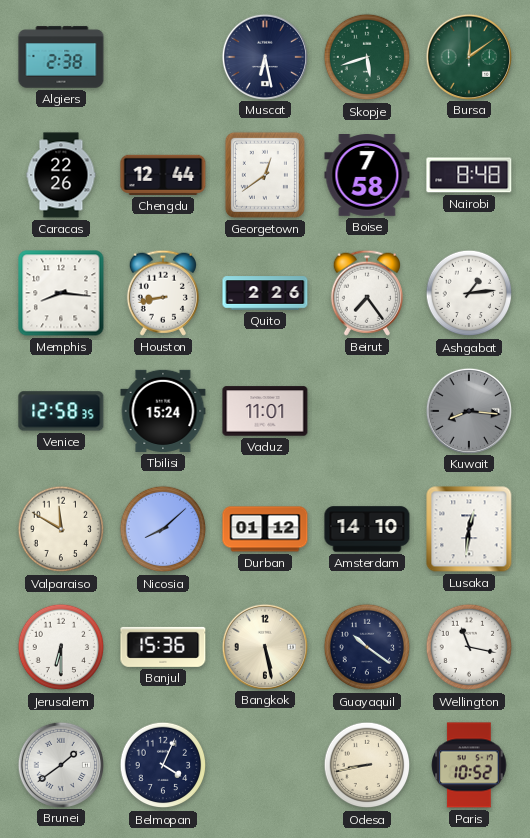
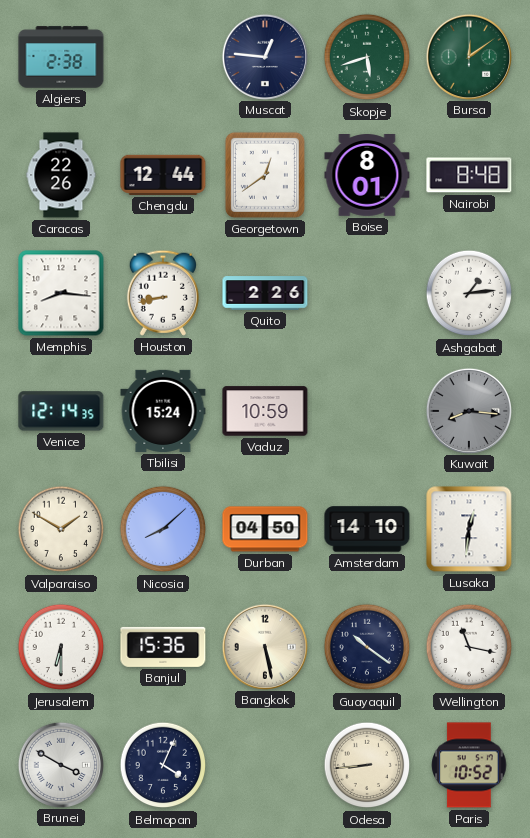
Muscat: 6:28 -> 12:46
Boise: 7:58 -> 8:01
Beirut: 7:24 -> none
Venice: 12:58 -> 12:14
Vaduz: 11:01 -> 10:59
Valparaiso: 11:50 -> 1:50
Durban: 01:12 -> 04:50
Brunei: 1:39 -> 3:50
Odesa: 8:43 -> 8:44
